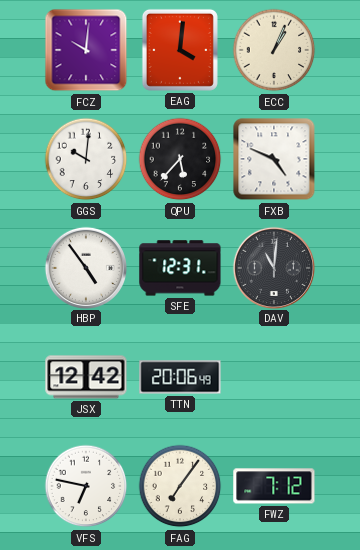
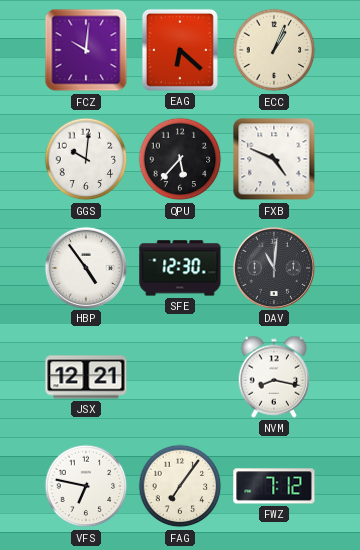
EAG: 4:01 -> 6:22
SFE: 12:31 -> 12:30
JSX: 12:42 -> 12:21
TTN: 20:06 -> none
NVM: none -> 8:17
